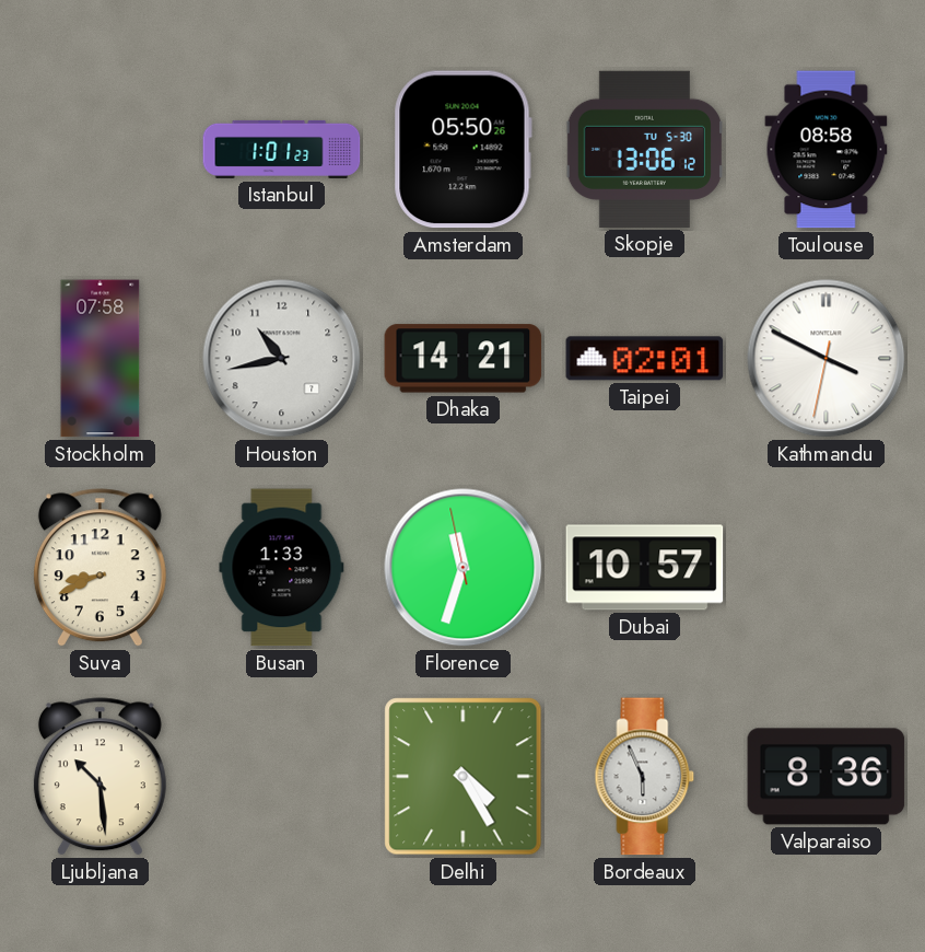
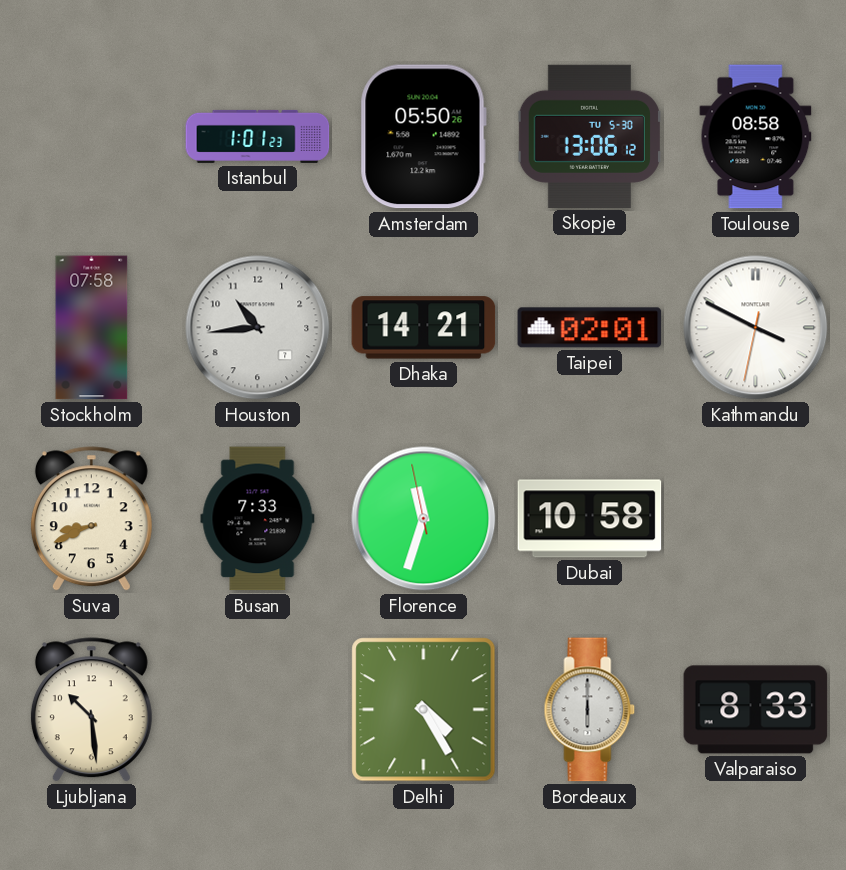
Houston: 10:43 -> 10:44
Busan: 1:33 -> 7:33
Dubai: 10:57 -> 10:58
Bordeaux: 5:56 -> 6:00
Valparaiso: 8:36 -> 8:33
